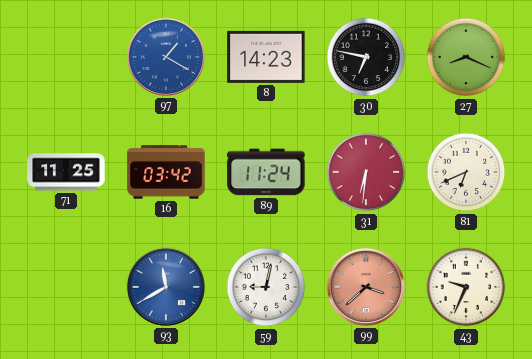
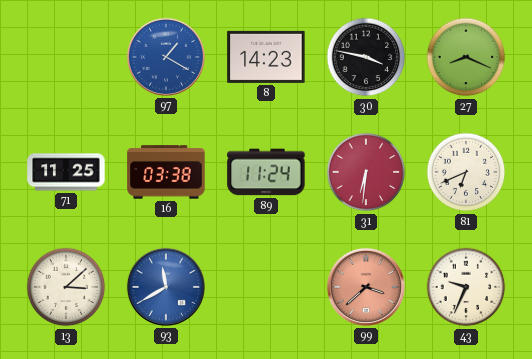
30: 6:47 -> 3:47
16: 03:42 -> 03:38
13: none -> 3:08
59: 9:02 -> none
